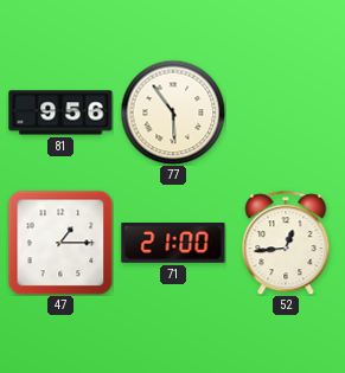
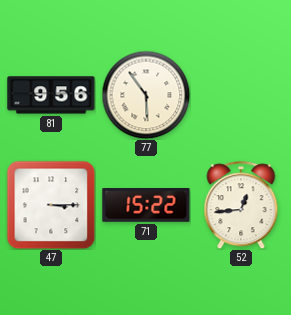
47: 1:15 -> 3:15
71: 21:00 -> 15:22
